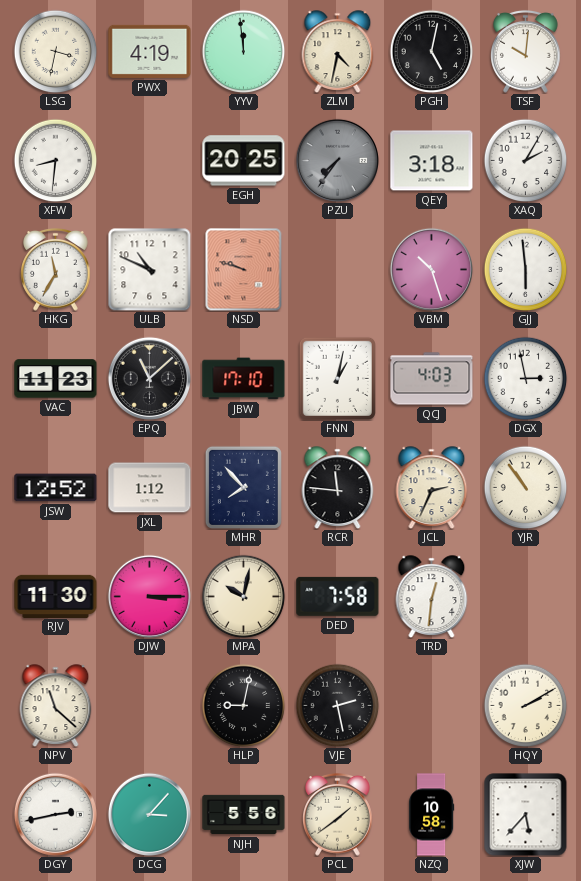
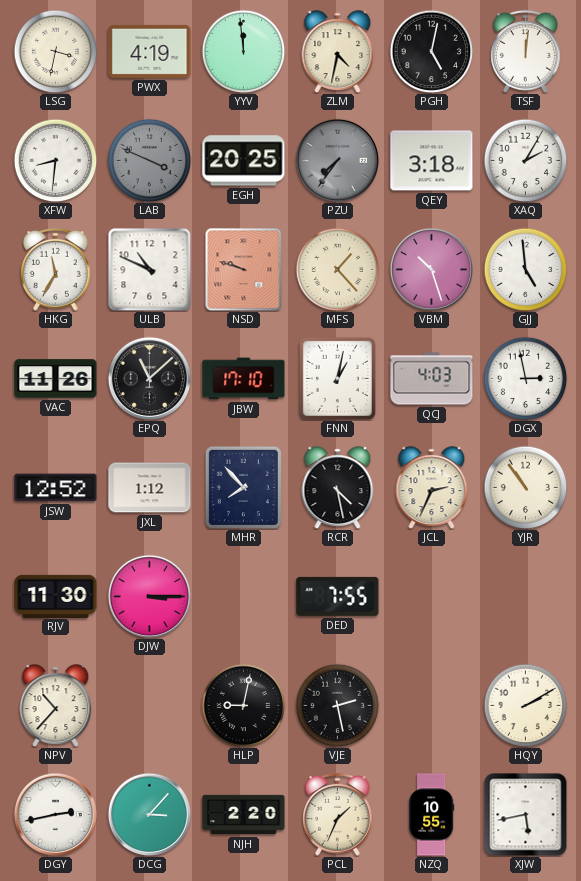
TSF: 10:01 -> 12:01
LAB: none -> 3:49
MFS: none -> 1:23
GJJ: 5:59 -> 4:59
VAC: 11:23 -> 11:26
RCR: 11:46 -> 4:28
MPA: 10:02 -> none
DED: 7:58 -> 7:55
TRD: 12:31 -> none
NPV: 11:22 -> 10:37
NJH: 5:56 -> 2:20
PCL: 1:39 -> 1:34
NZQ: 10:58 -> 10:55
XJW: 5:37 -> 5:43
